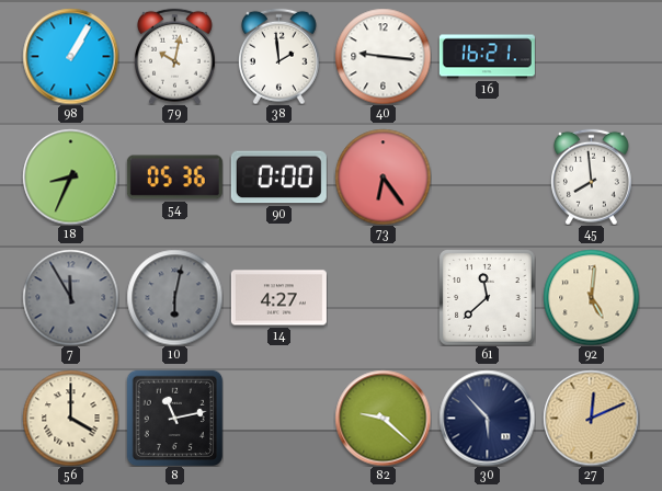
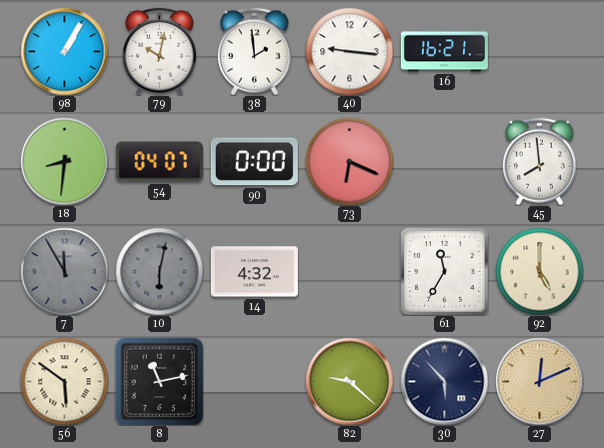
18: 8:34 -> 8:31
54: 05:36 -> 04:07
73: 6:24 -> 6:19
14: 4:27 -> 4:32
61: 11:38 -> 11:35
92: 5:01 -> 5:00
56: 4:00 -> 5:51
